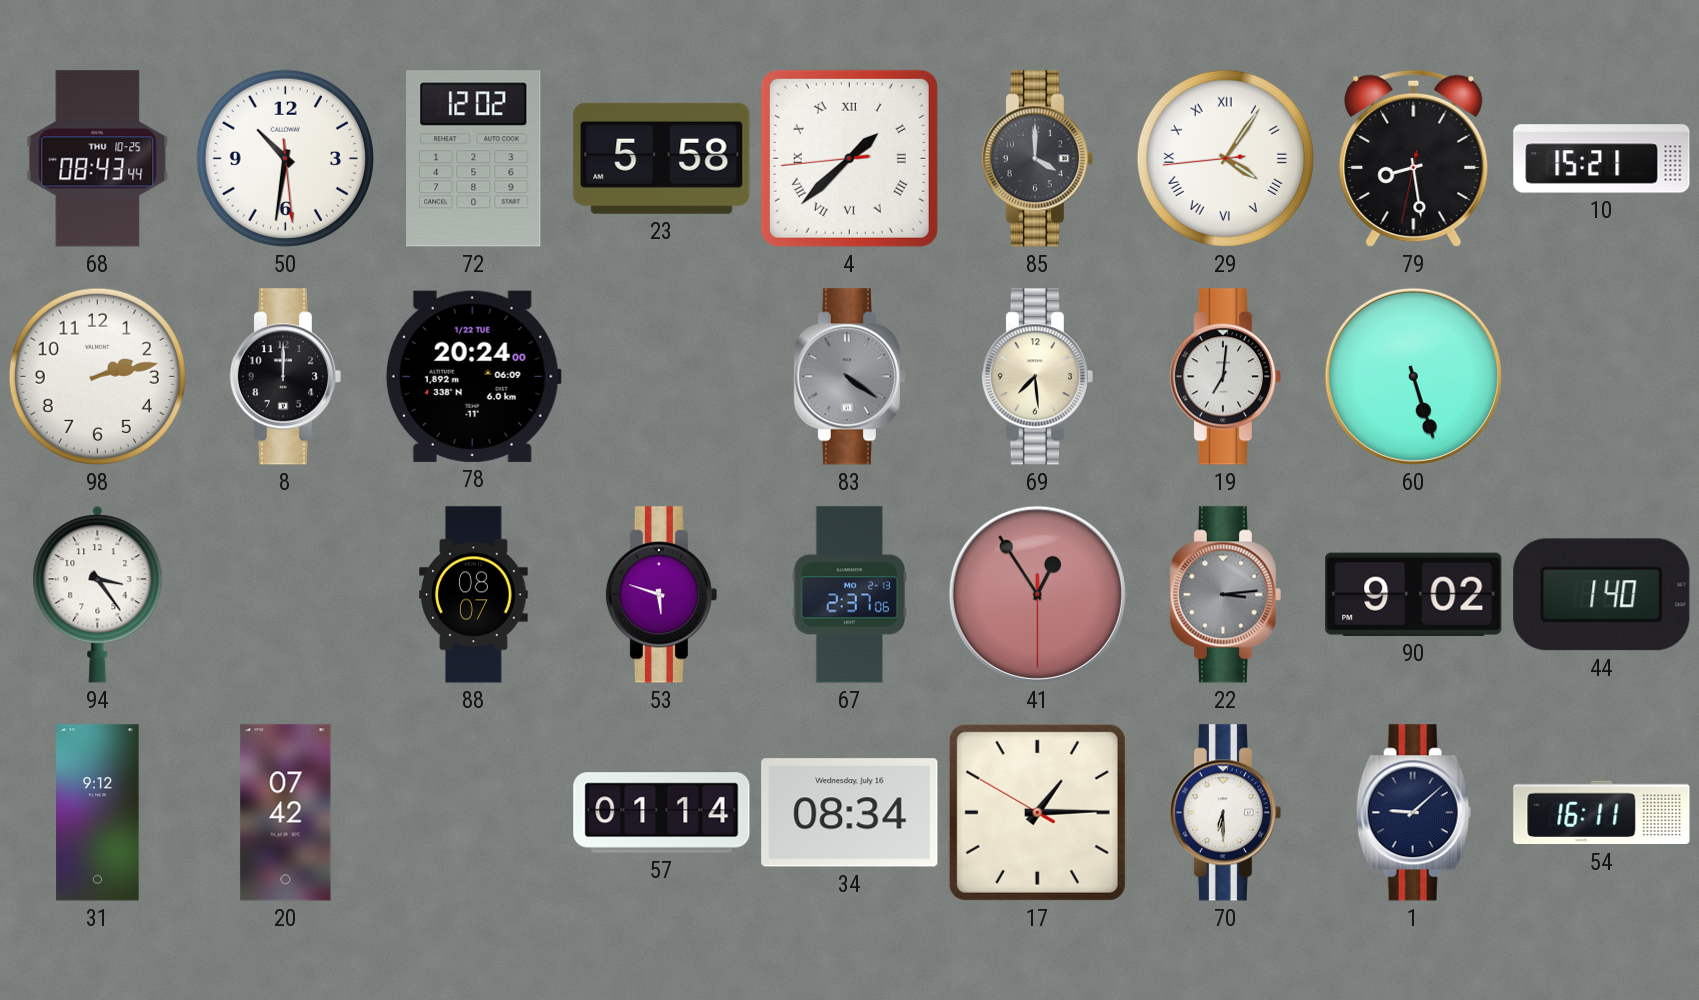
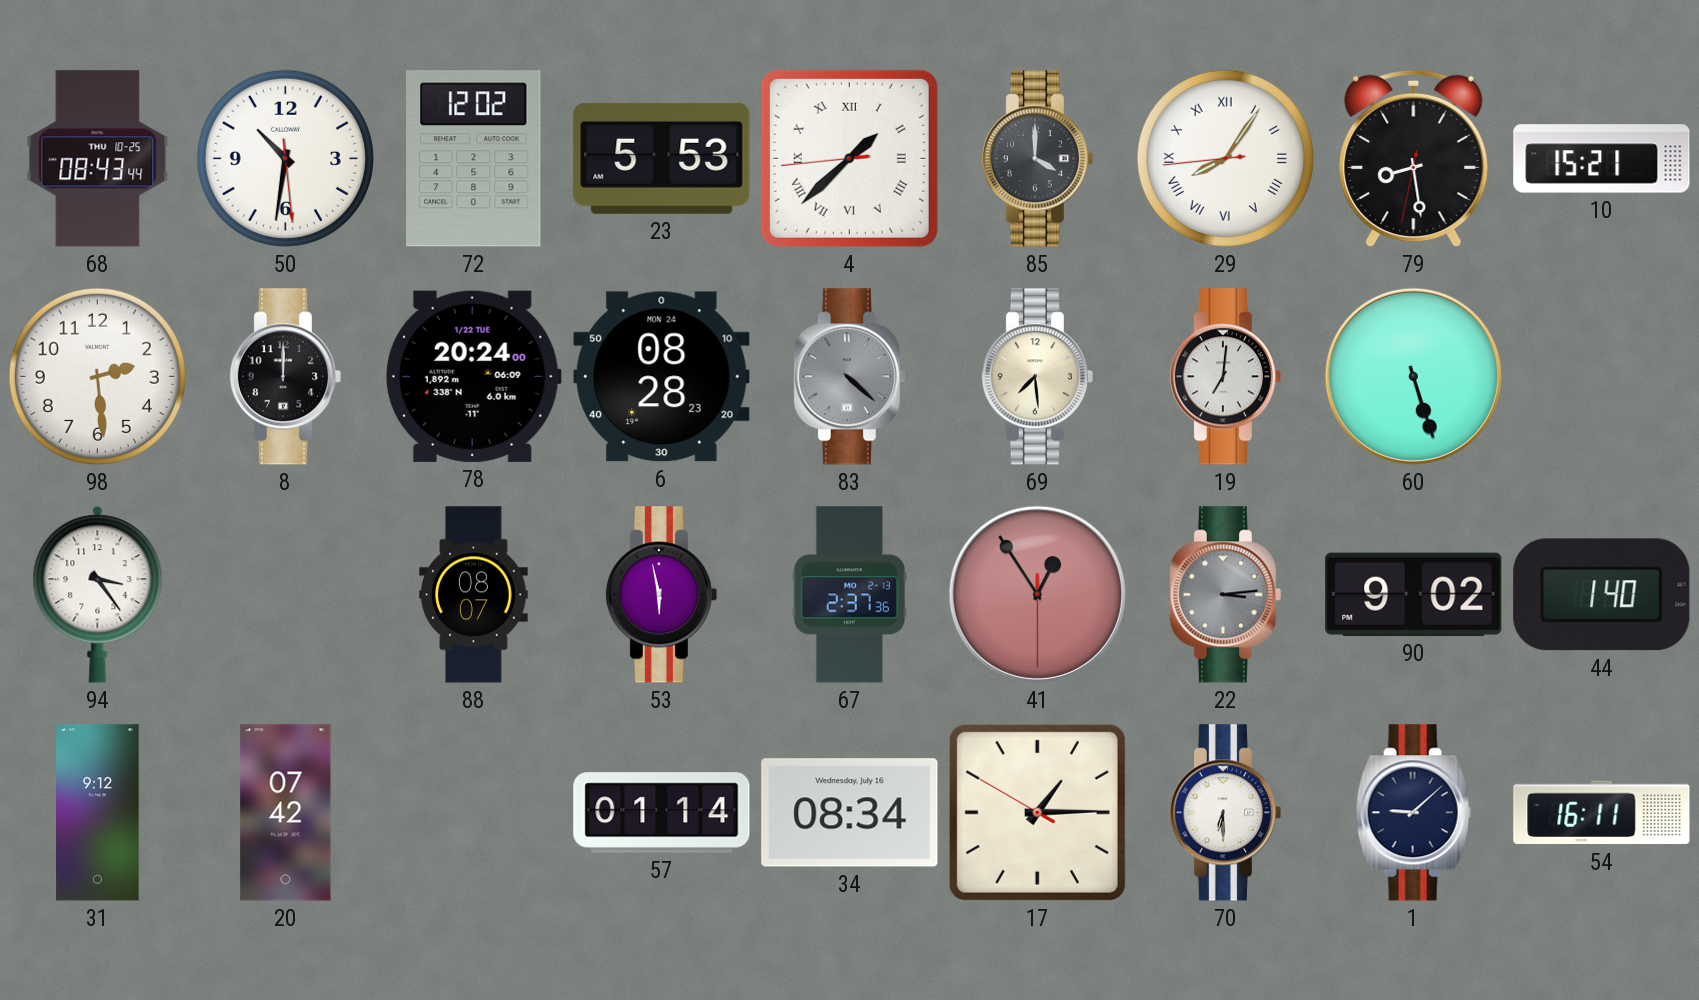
23: 5:58 -> 5:53
29: 4:05 -> 8:05
98: 2:13 -> 2:29
6: none -> 08:28
83: 4:21 -> 4:22
53: 5:48 -> 5:58
67: 2:37:06 -> 2:37:36
